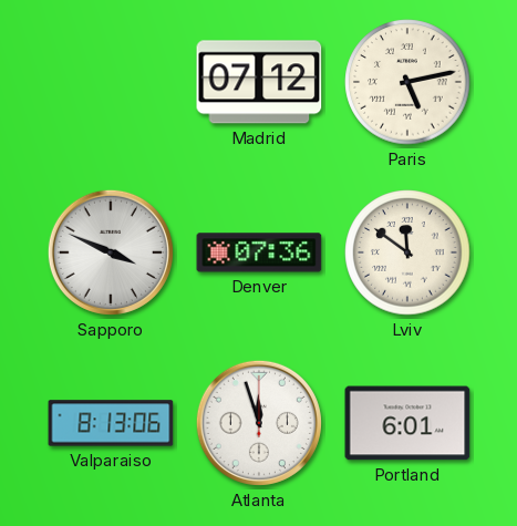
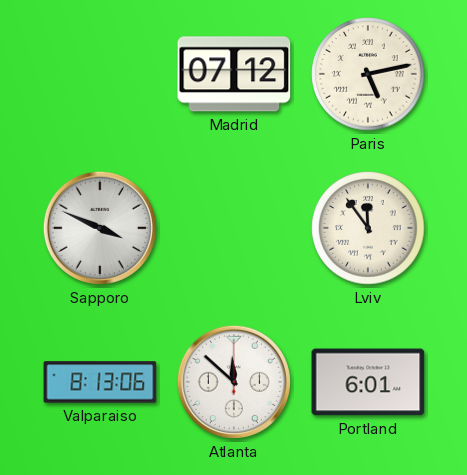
Denver: 07:36 -> none
Lviv: 11:51 -> 11:54
Atlanta: 11:57 -> 11:52
